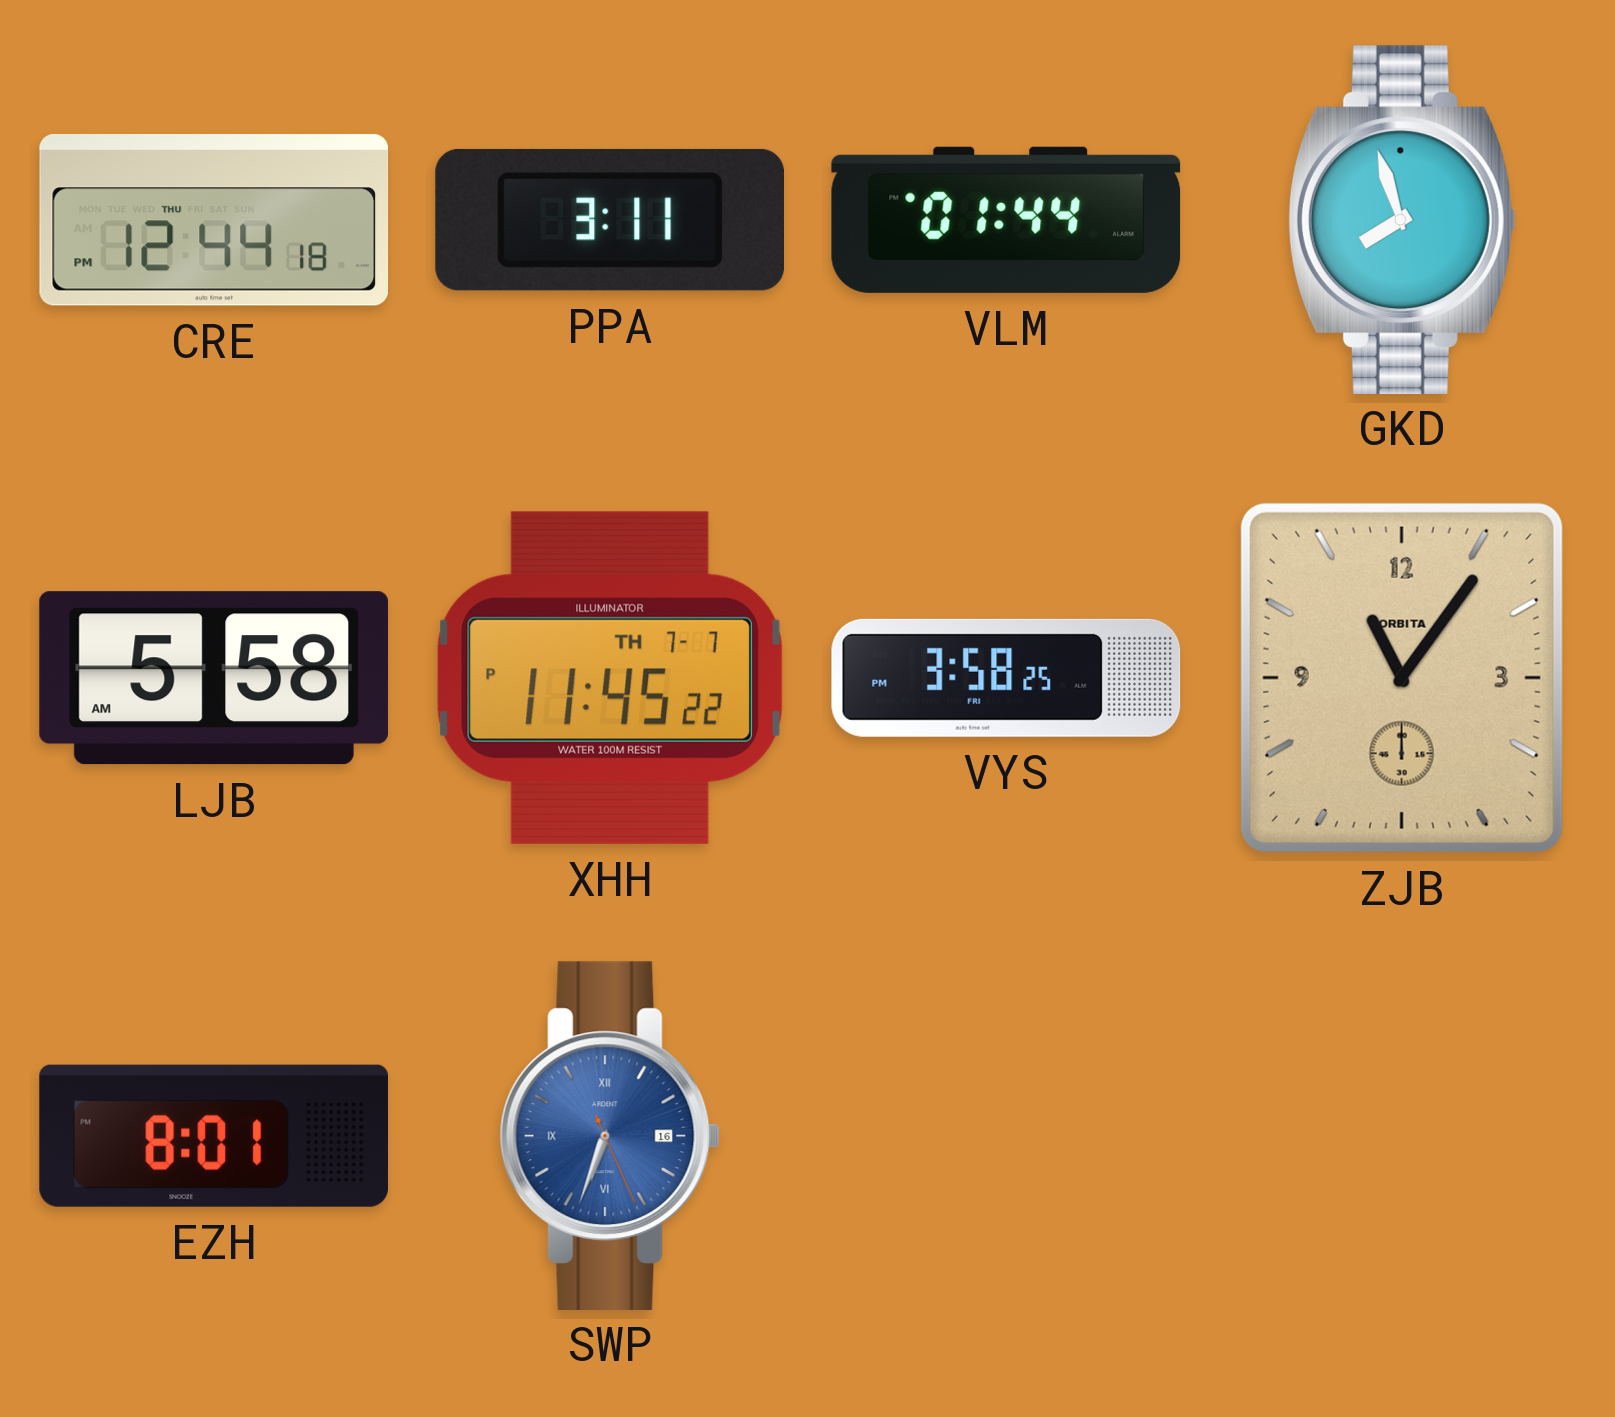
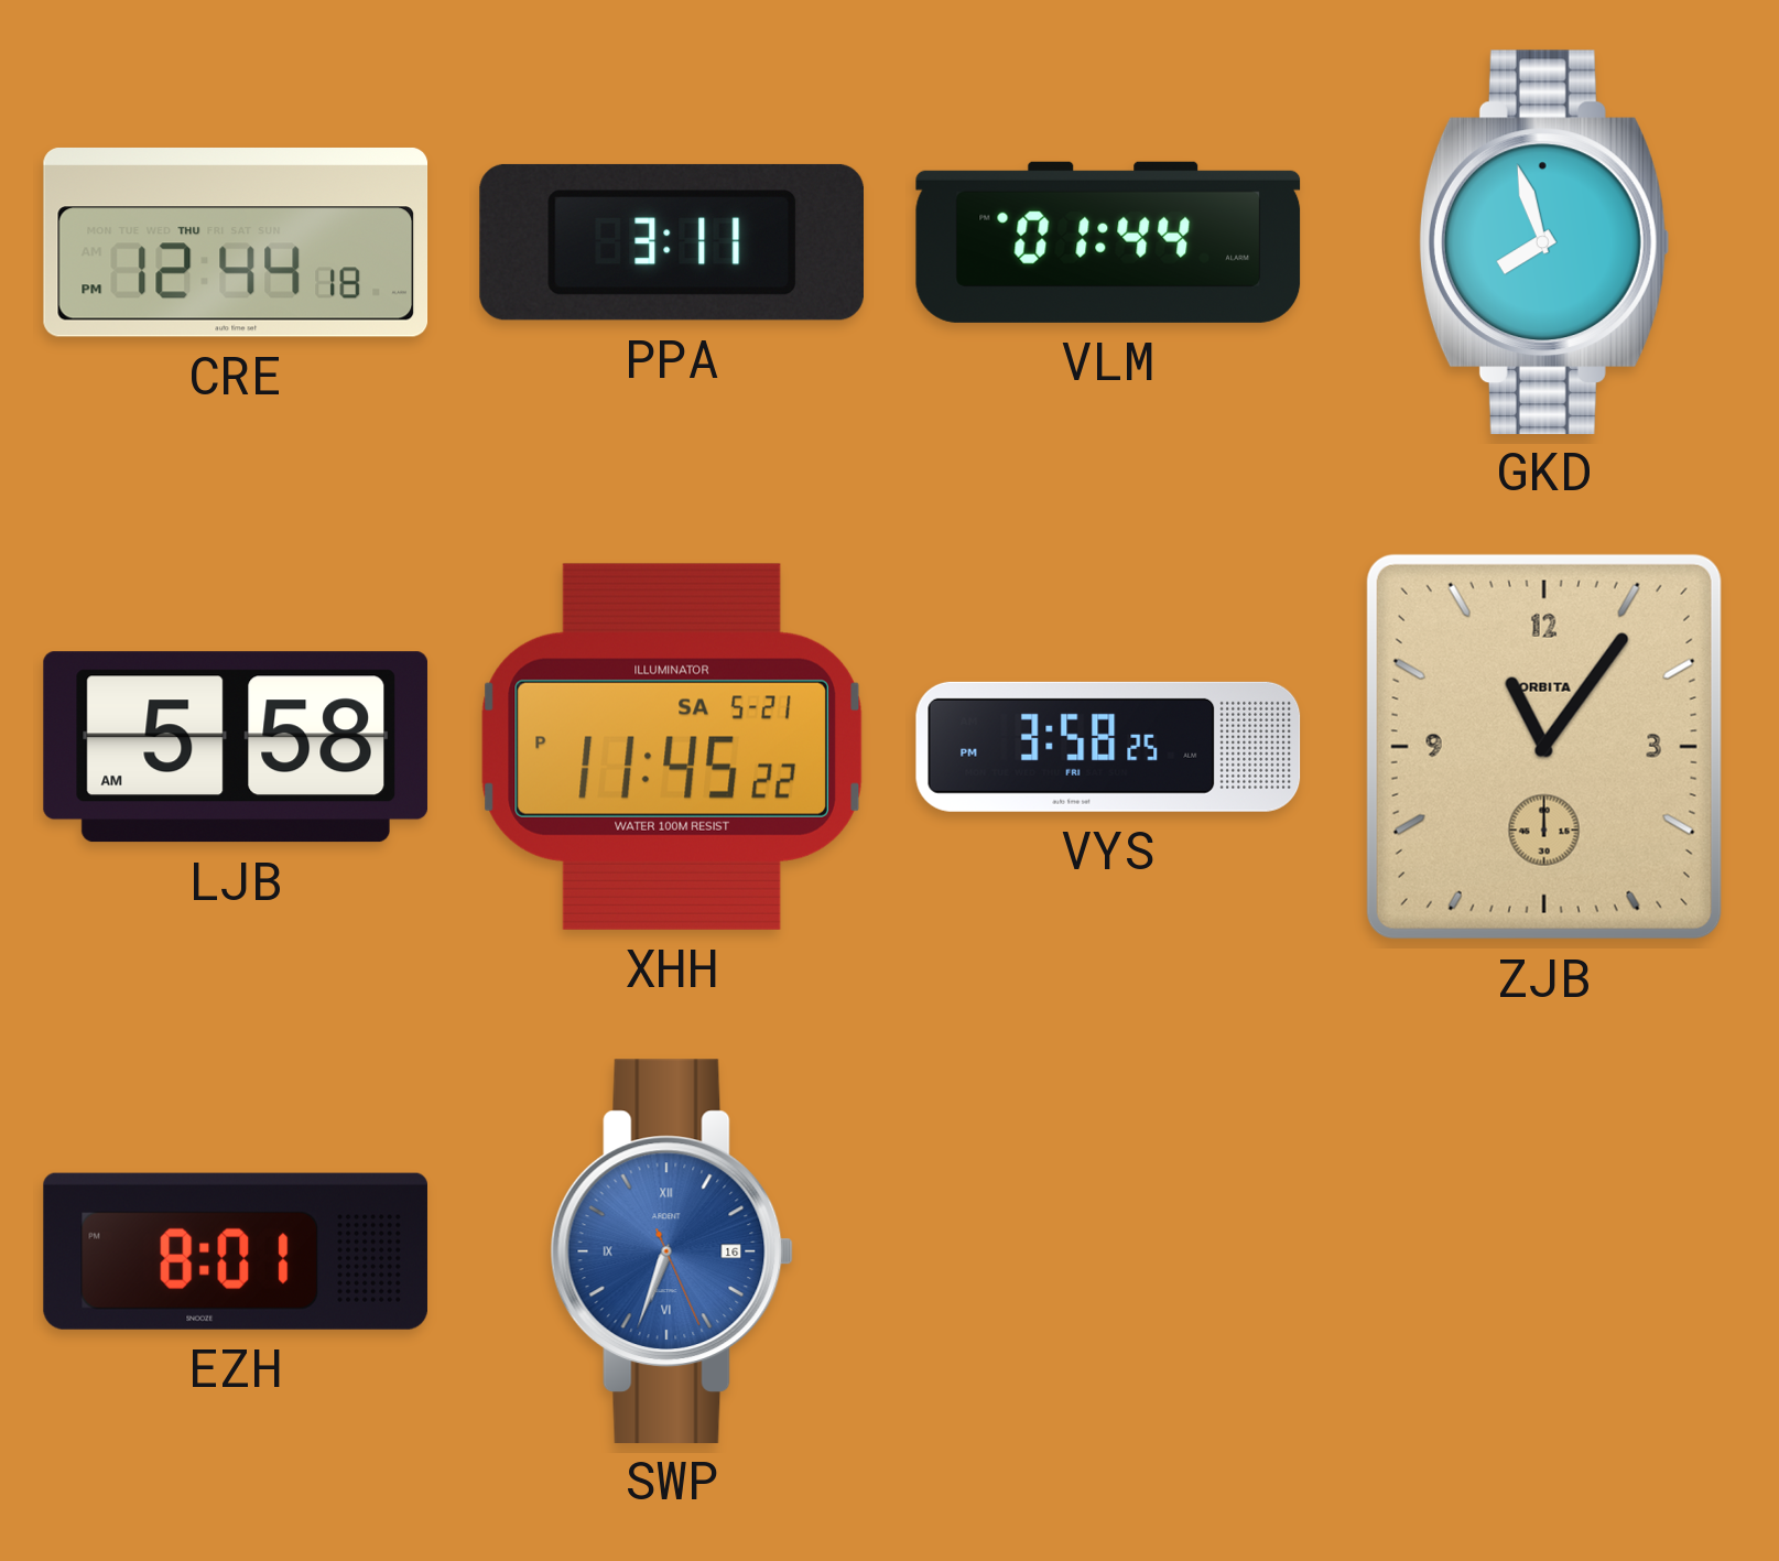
XHH date: TH 7-7 -> SA 5-21
